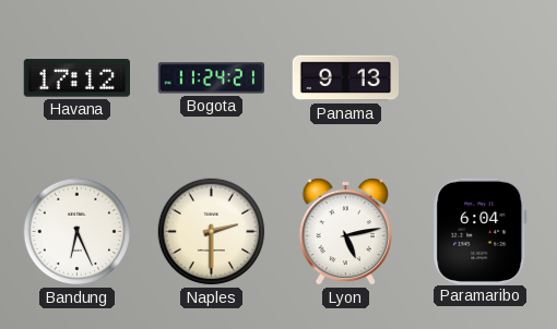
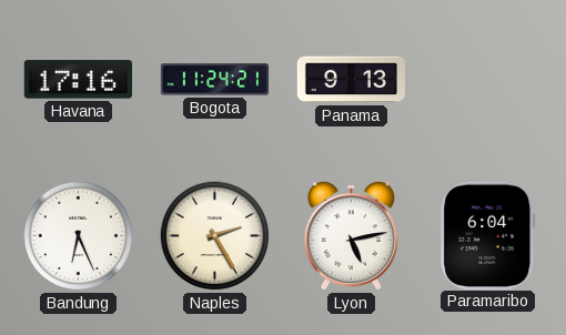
Havana: 17:12 -> 17:16
Naples: 2:30 -> 2:25
